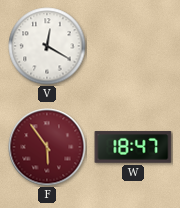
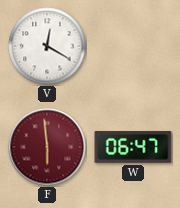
F: 5:54 -> 5:59
W: 18:47 -> 06:47
